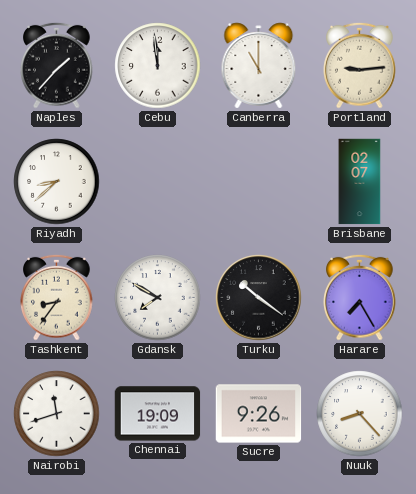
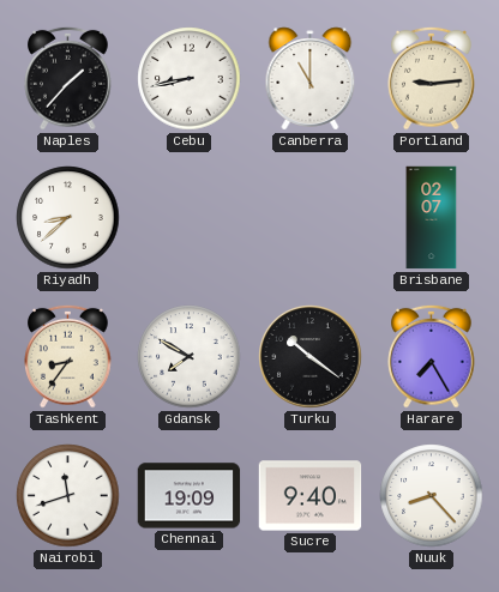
Cebu: 11:59 -> 8:43
Sucre: 9:26 -> 9:40
